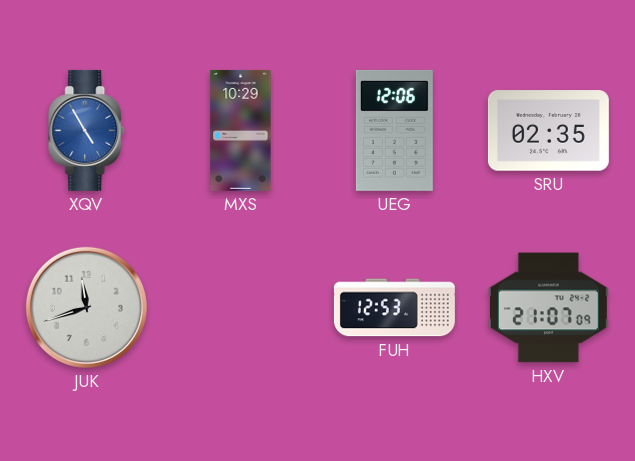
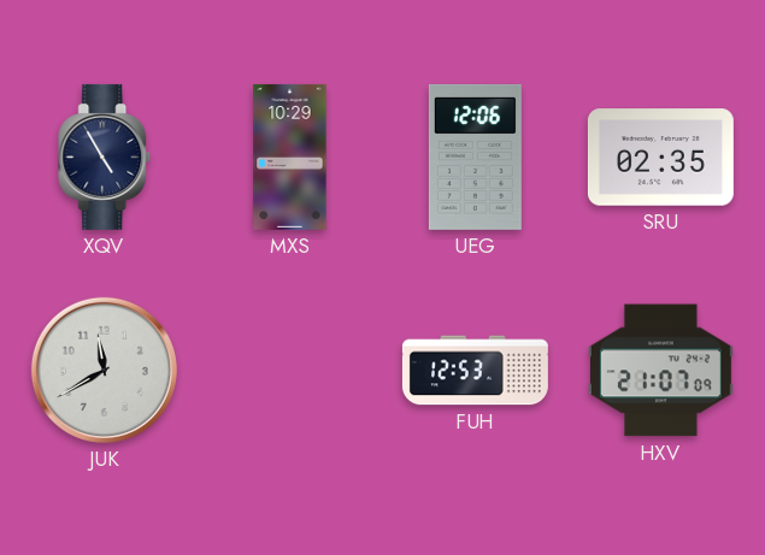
XQV dial: blue -> navy
JUK: 11:42 -> 11:40
